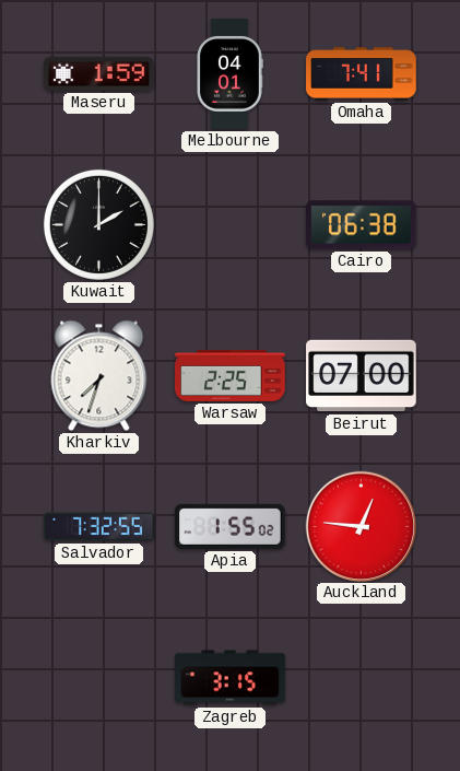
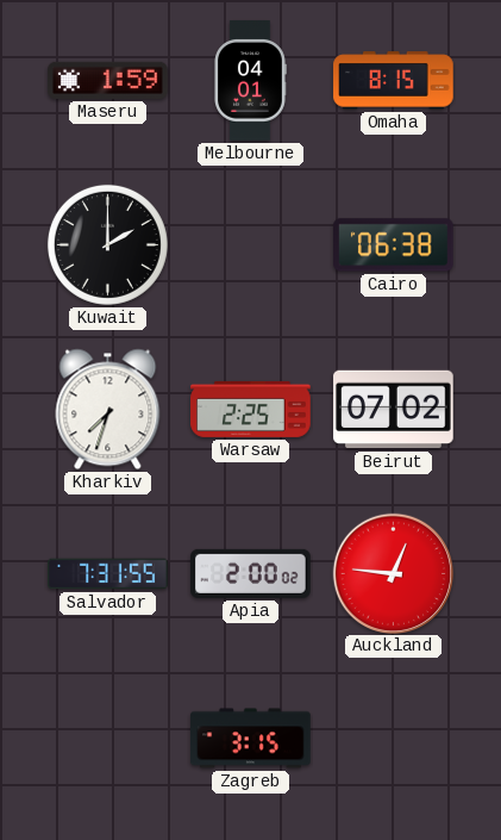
Omaha: 7:41 -> 8:15
Beirut: 07:00 -> 07:02
Salvador: 7:32 -> 7:31
Apia: 1:55 -> 2:00
